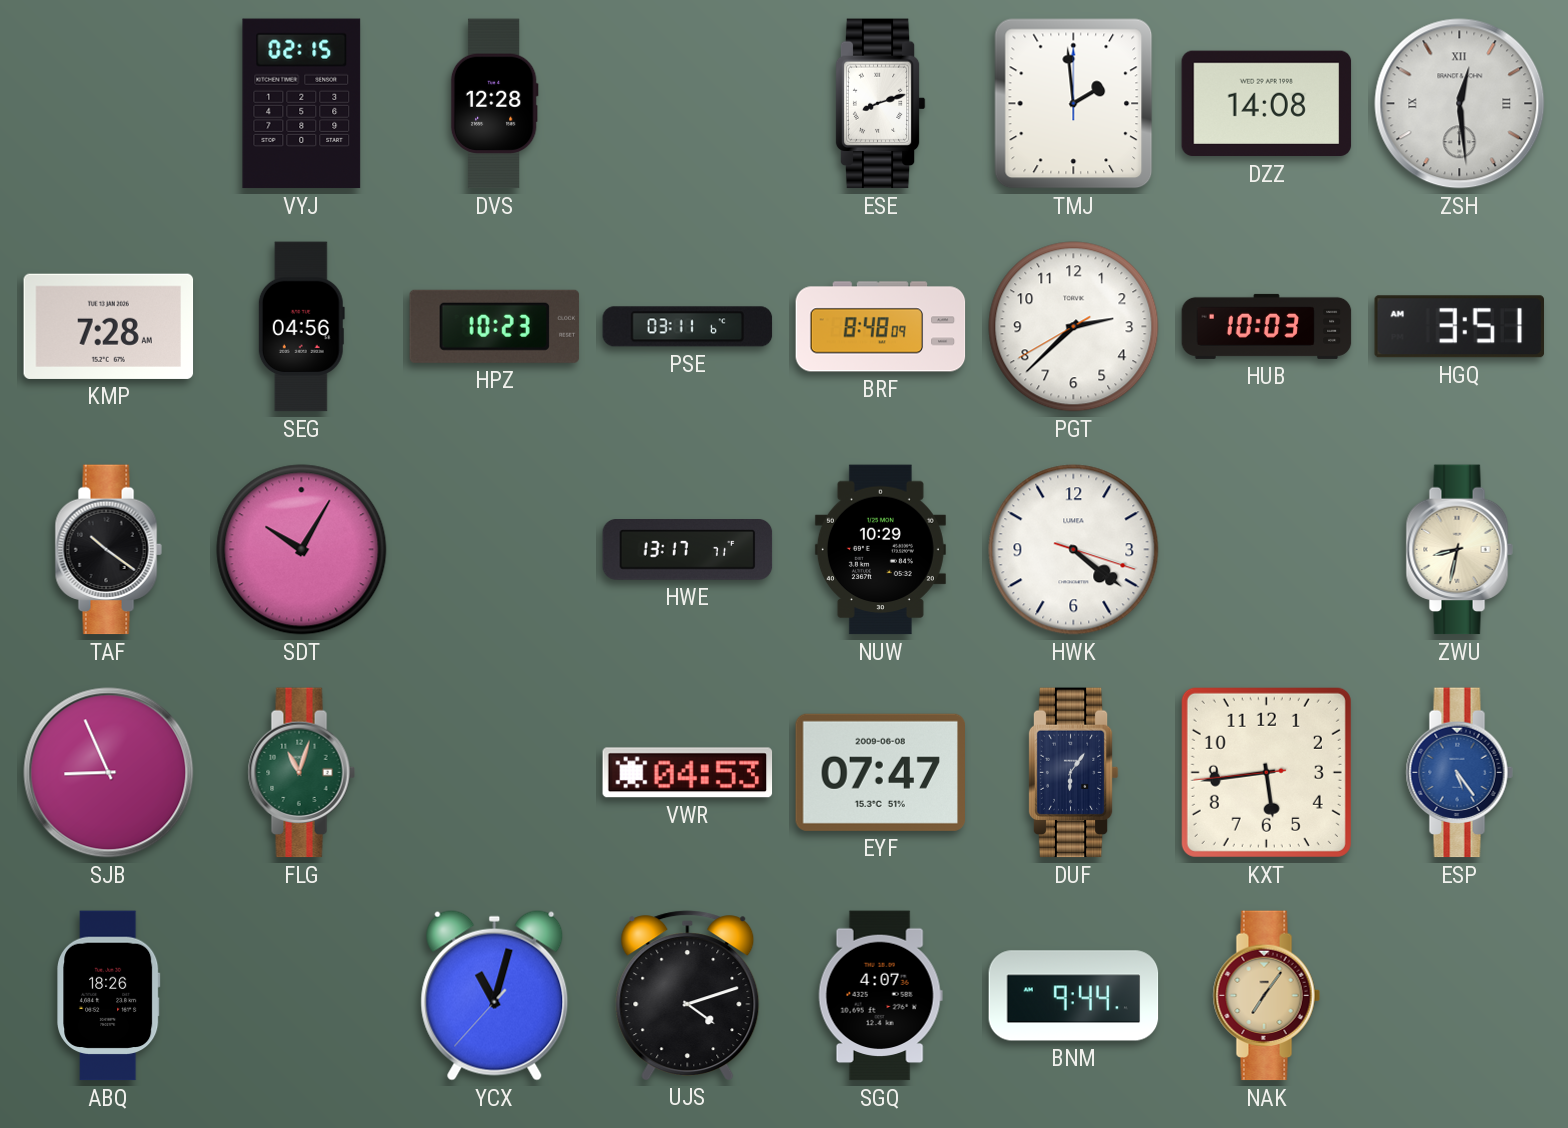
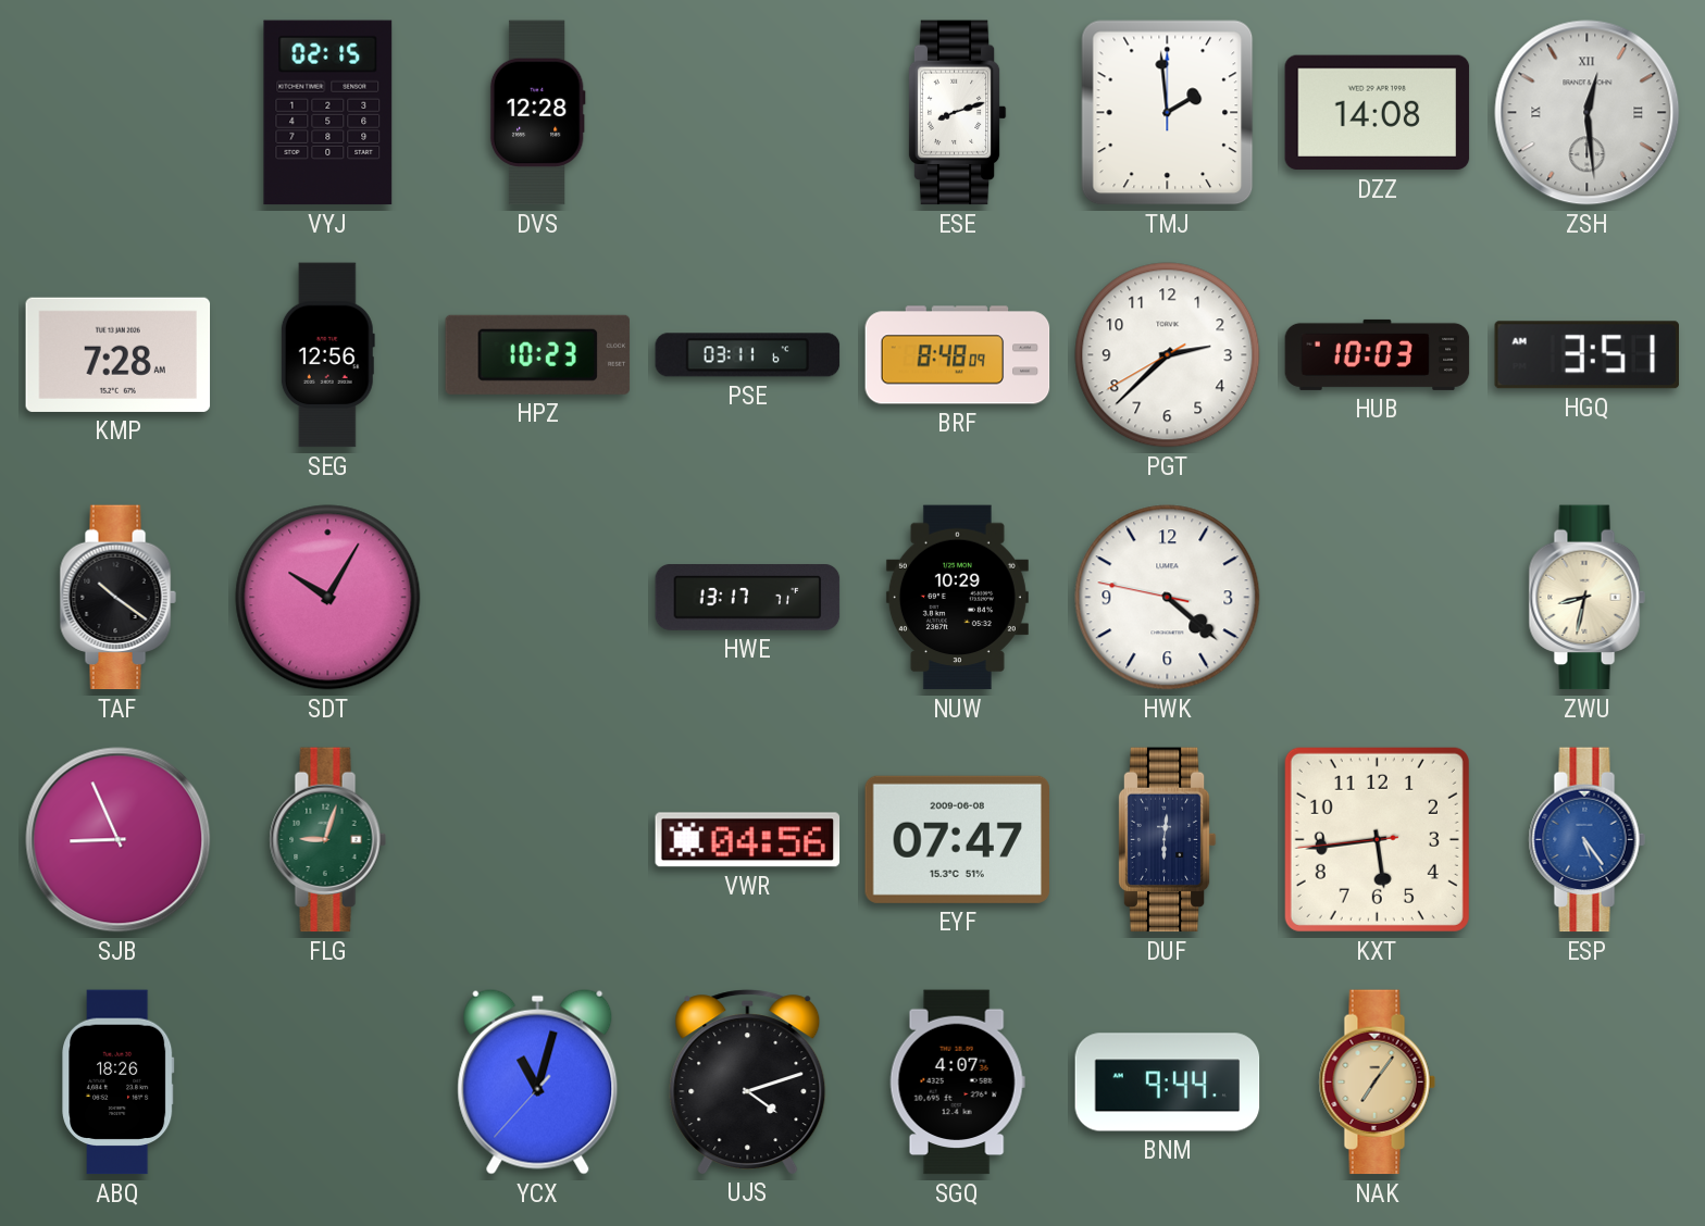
SEG: 04:56 -> 12:56
HWK: 4:21:18 -> 4:21:47
FLG: 11:03 -> 9:03
VWR: 04:53 -> 04:56
DUF: 6:06 -> 6:01
